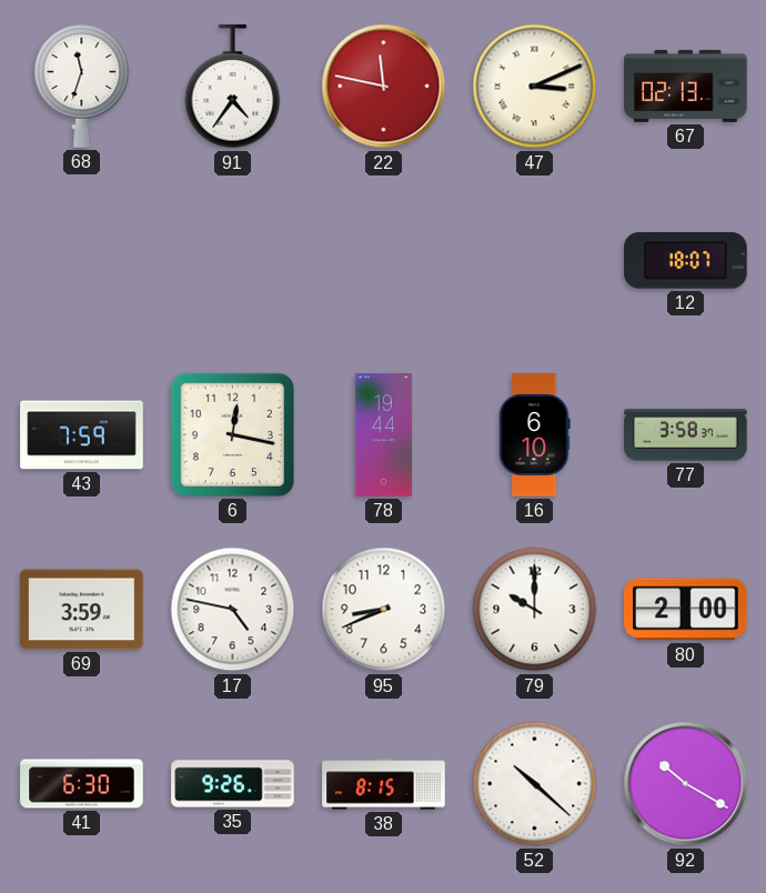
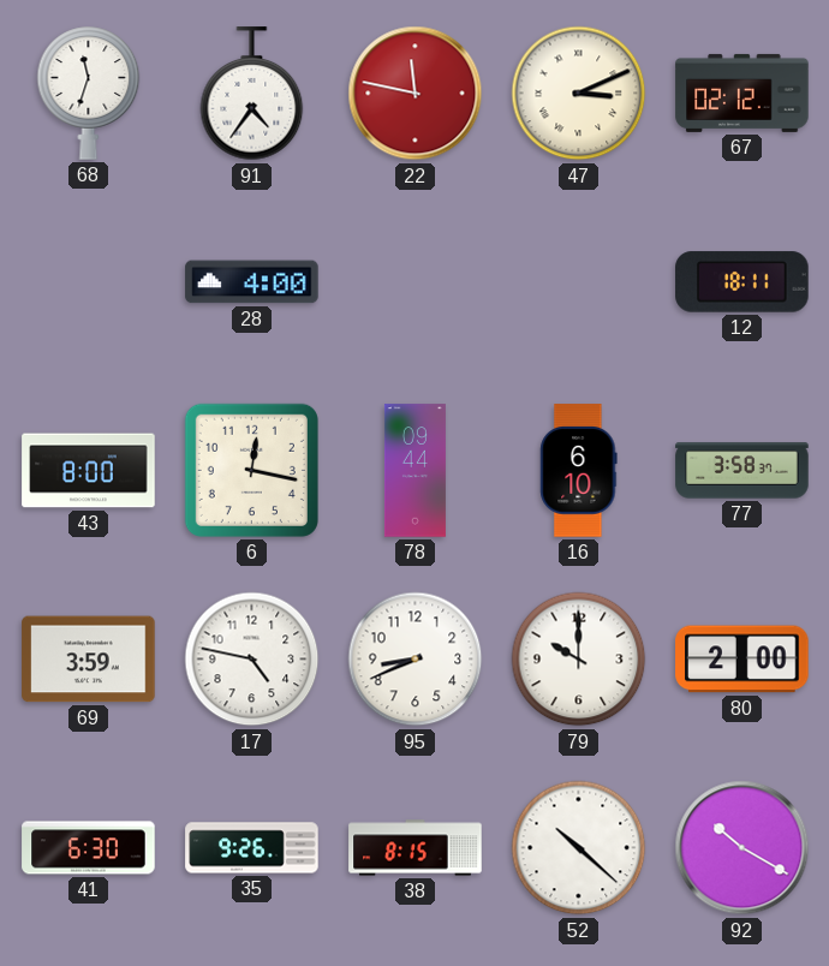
67: 02:13 -> 02:12
28: none -> 4:00
12: 18:07 -> 18:11
43: 7:59 -> 8:00
78: 19:44 -> 09:44
